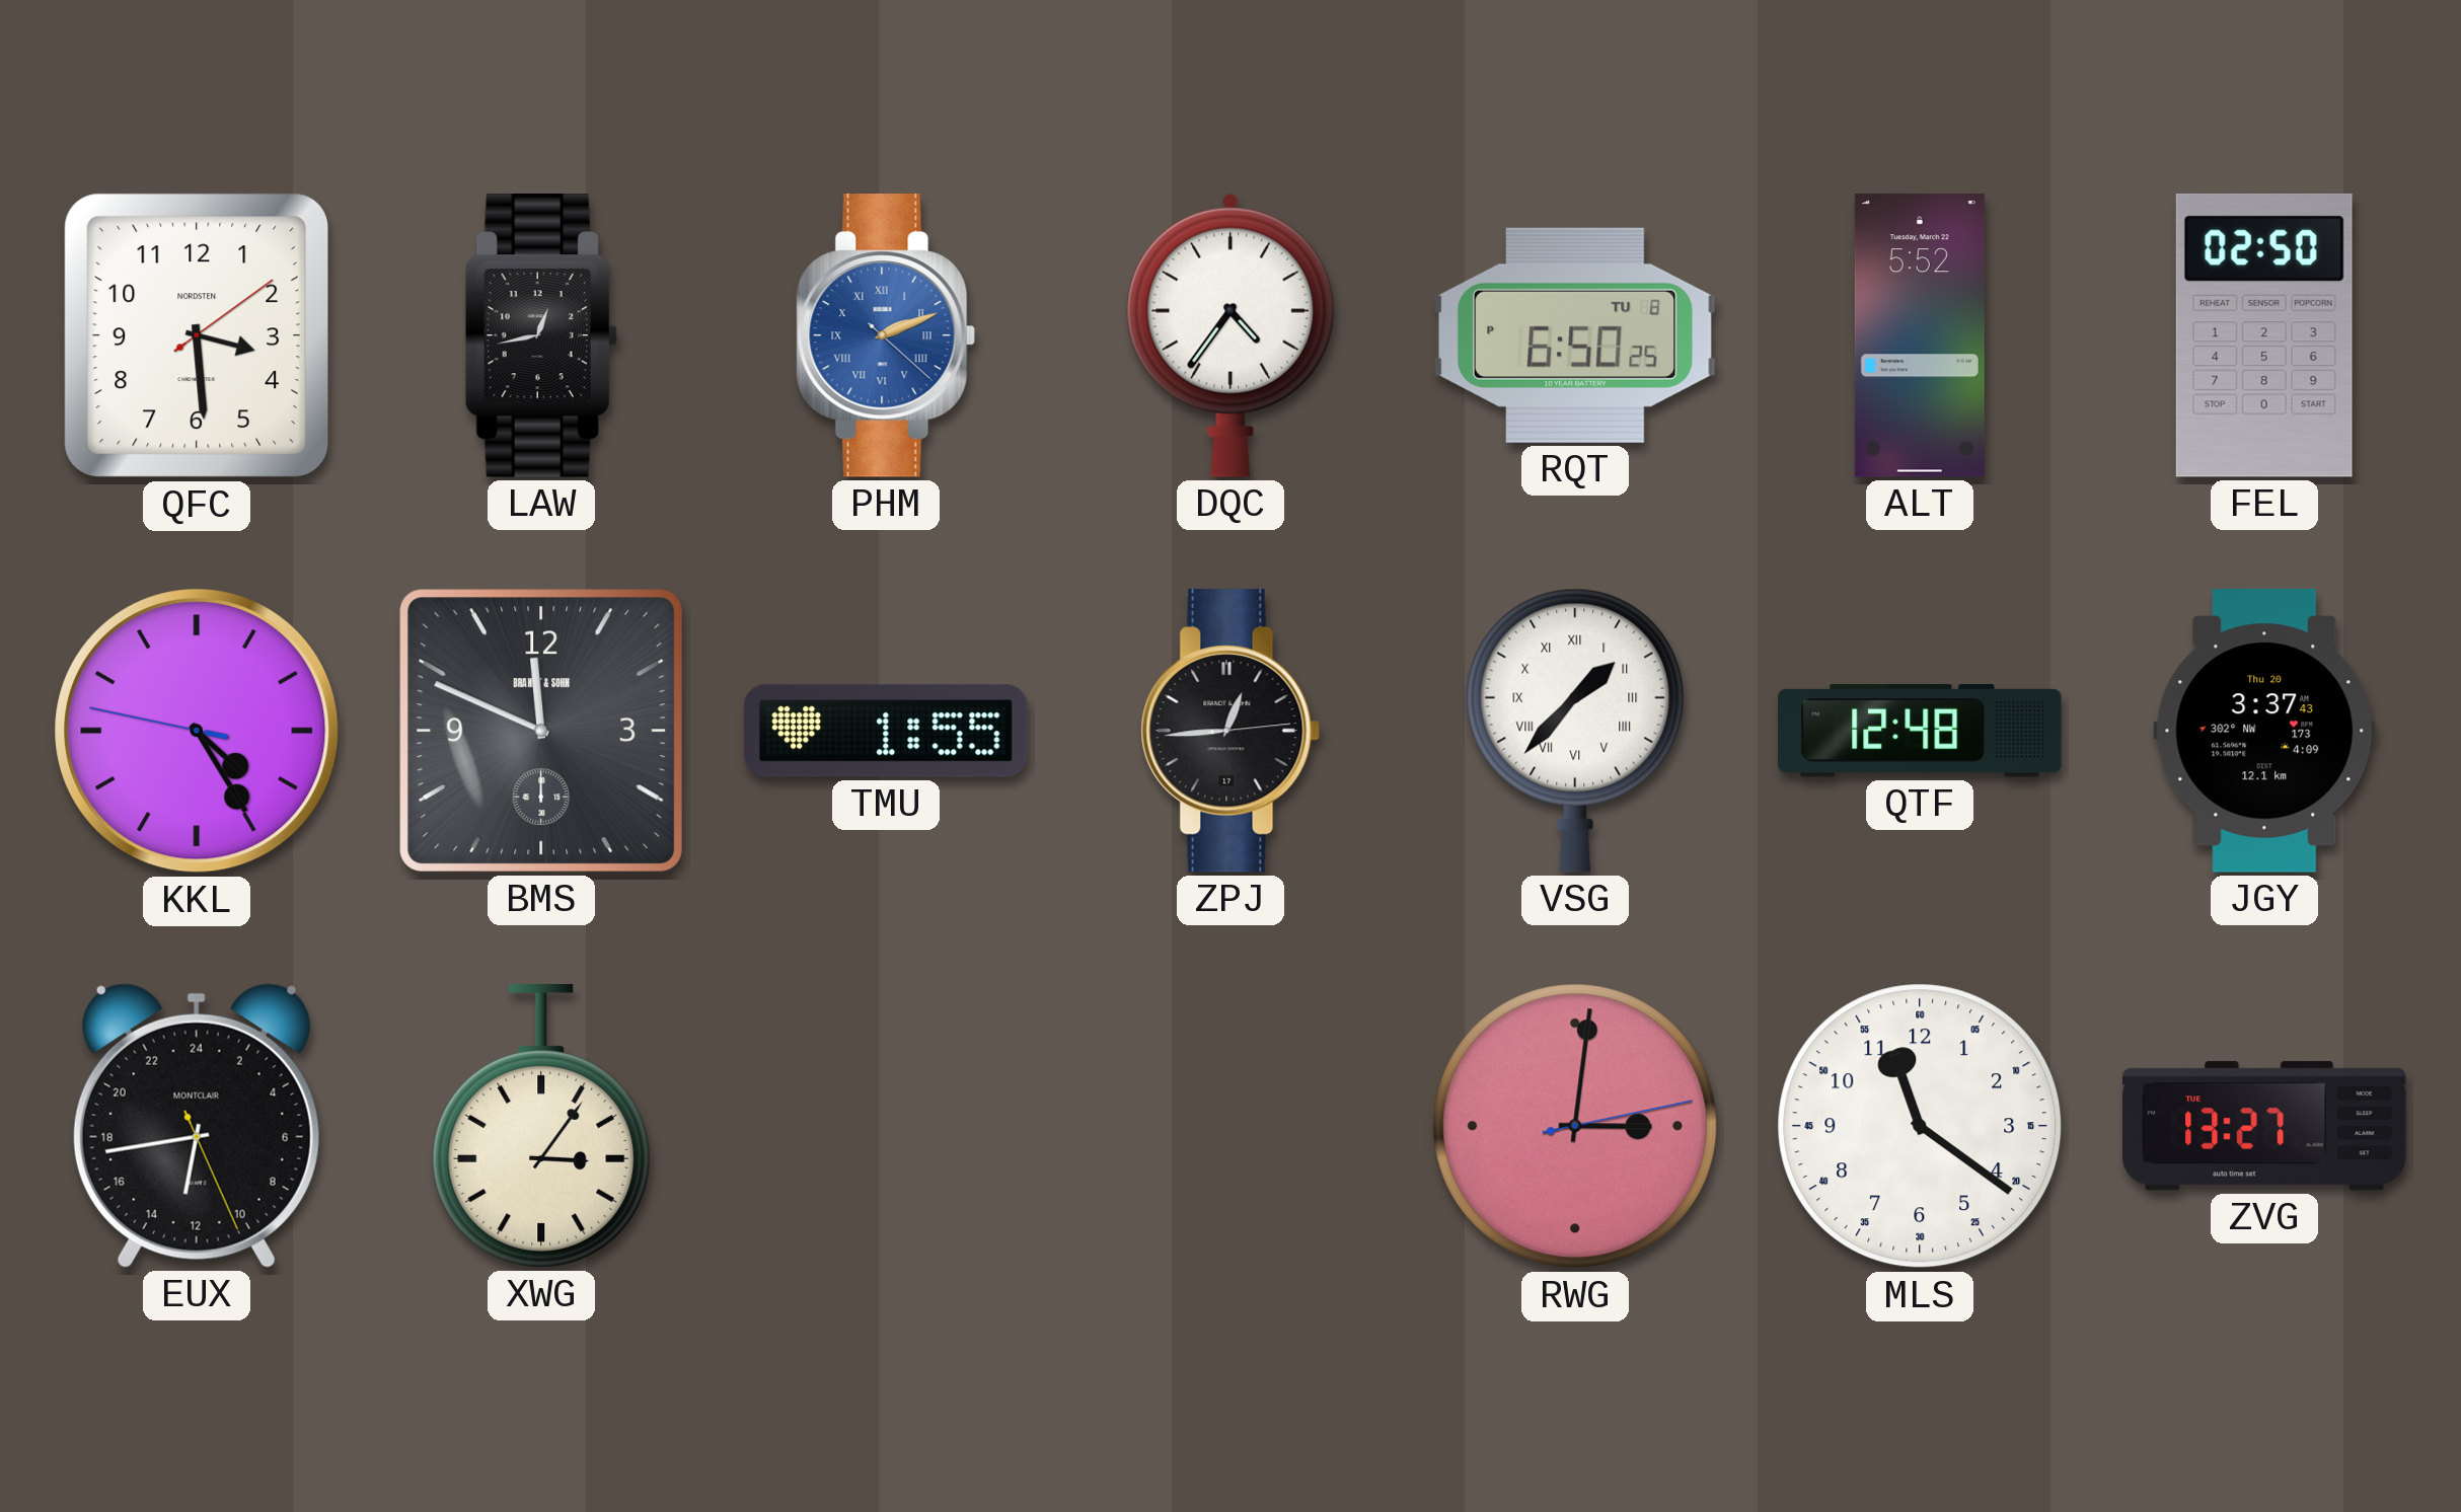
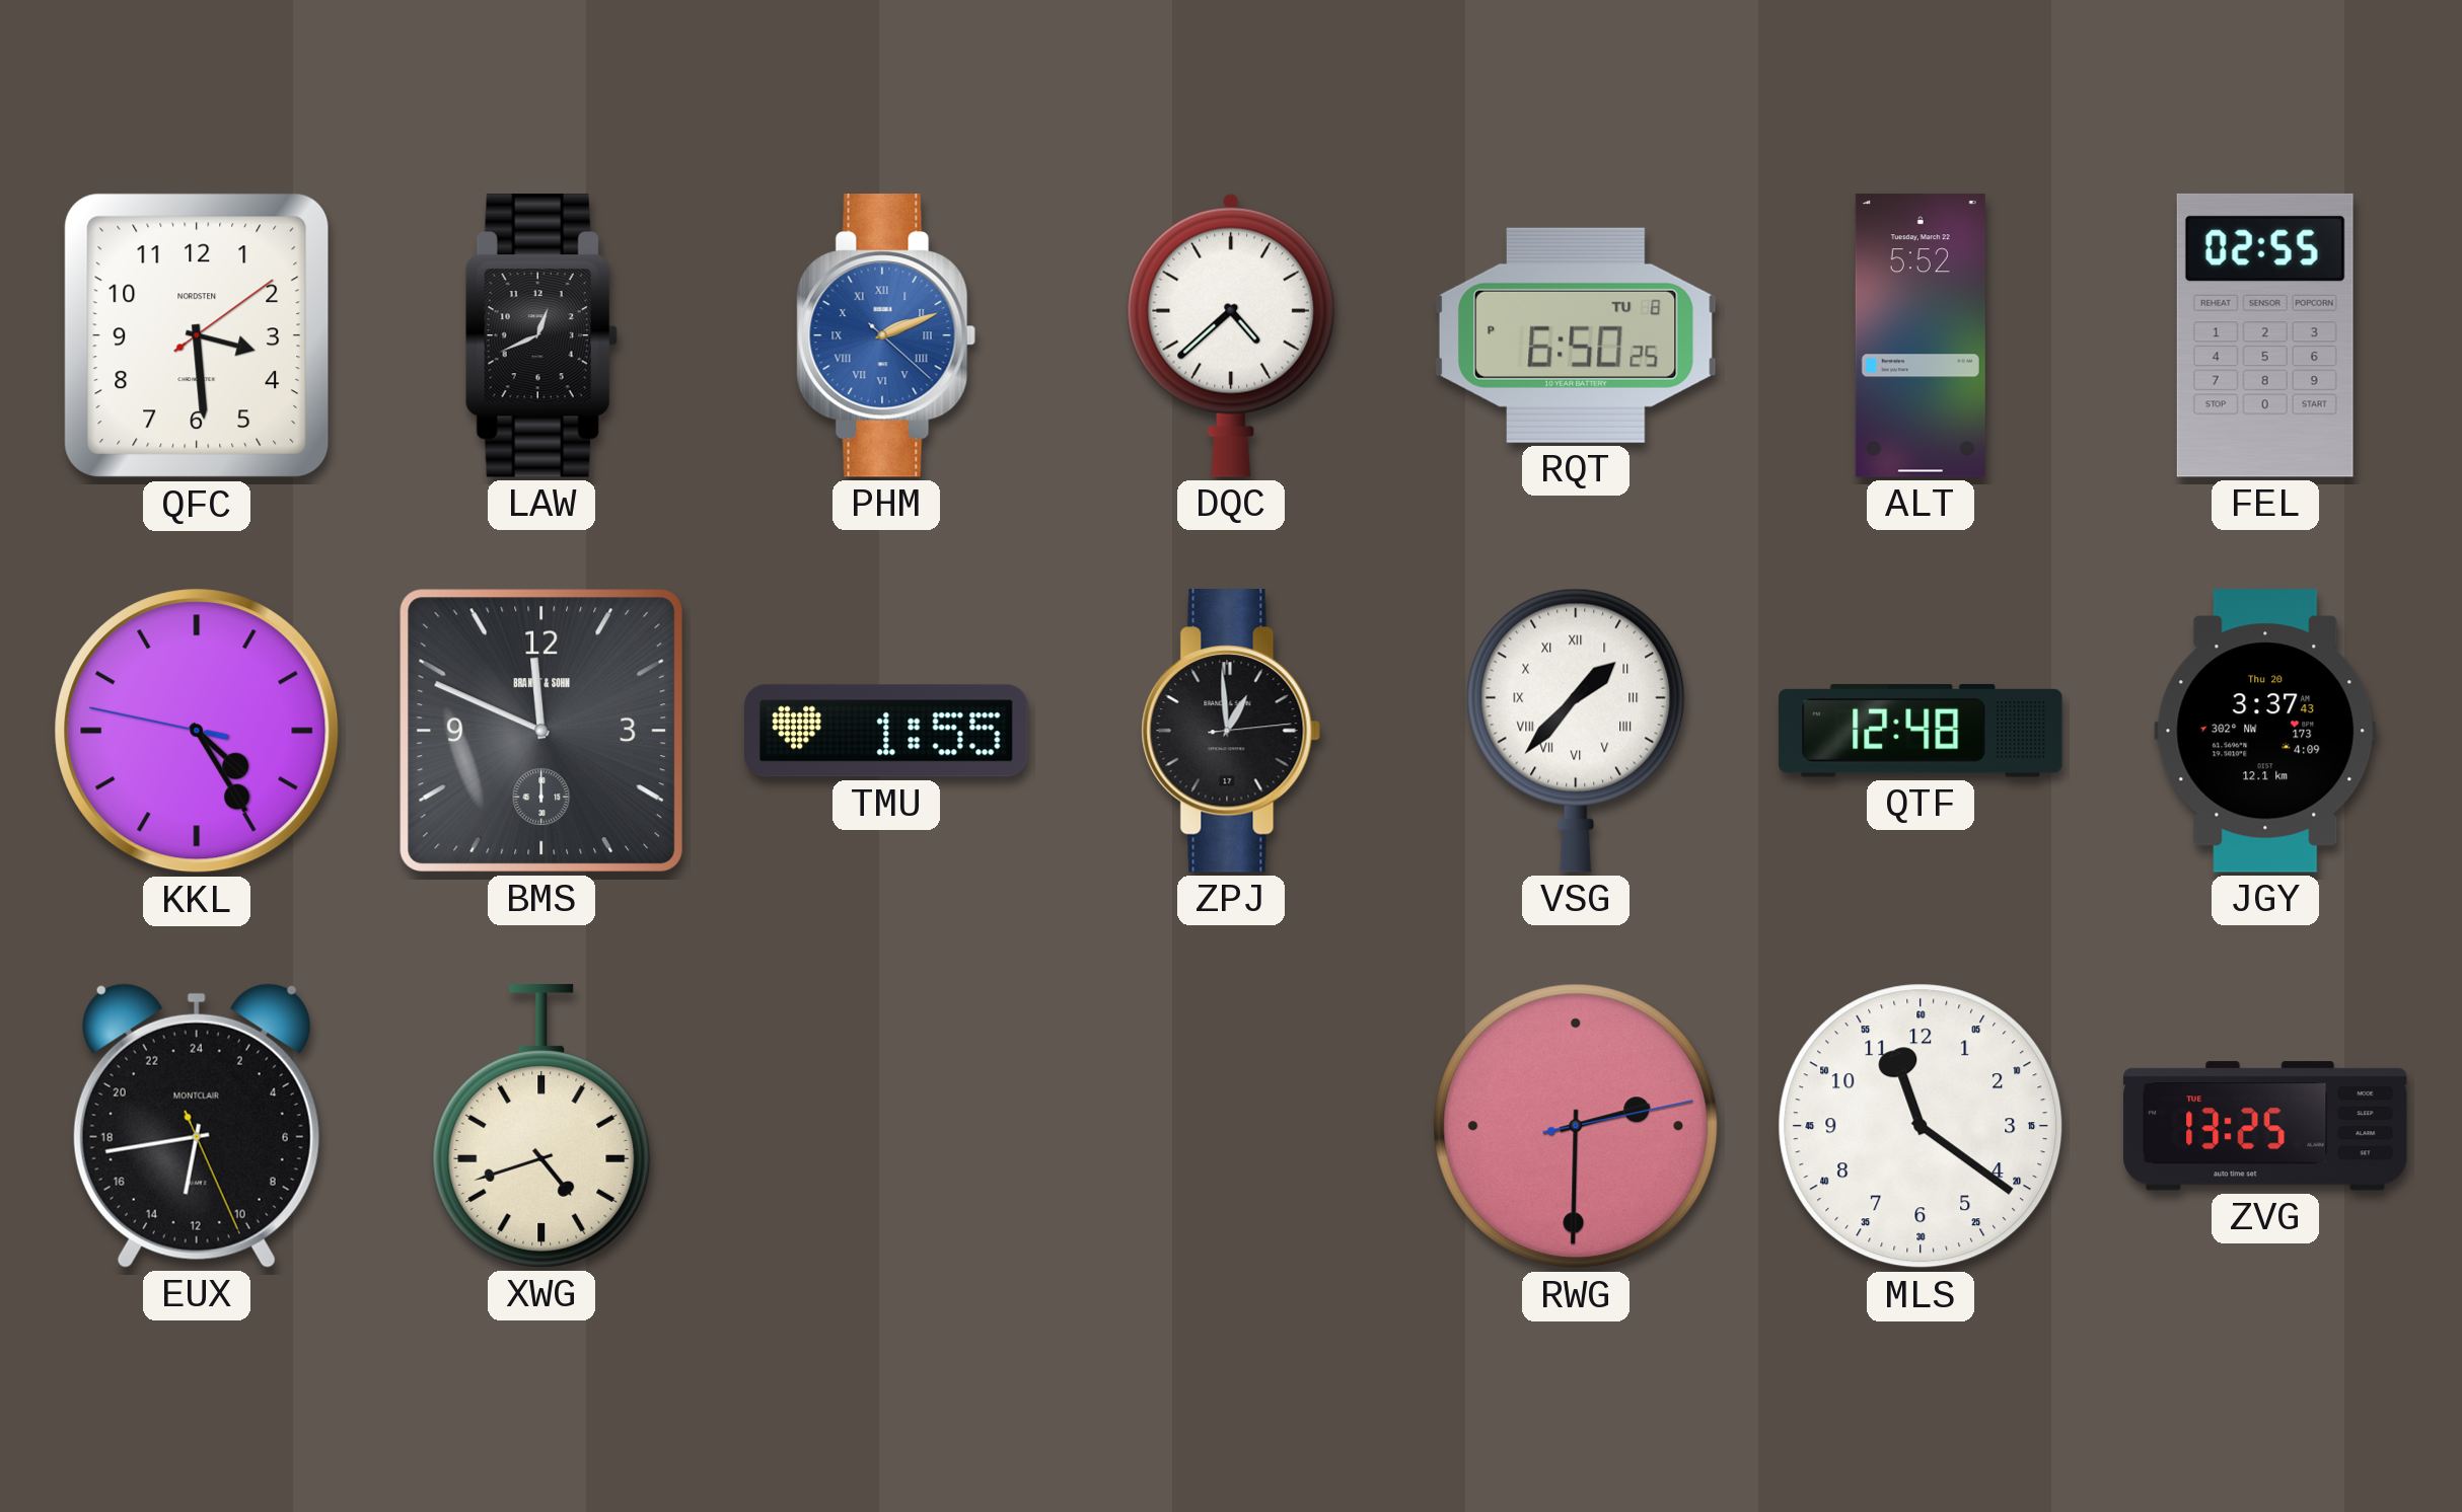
LAW: 12:43 -> 12:41
DQC: 4:36 -> 4:38
FEL: 02:50 -> 02:55
ZPJ: 12:44 -> 12:59
XWG: 3:06 -> 4:42
RWG: 3:01 -> 2:30
ZVG: 13:27 -> 13:25
